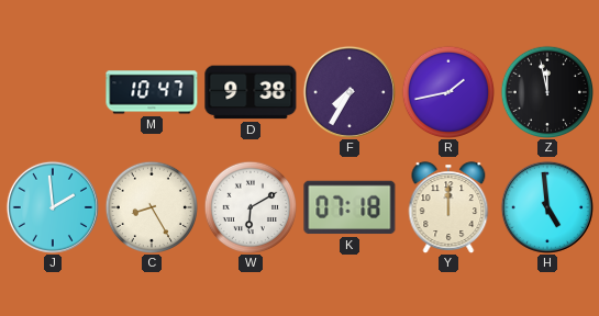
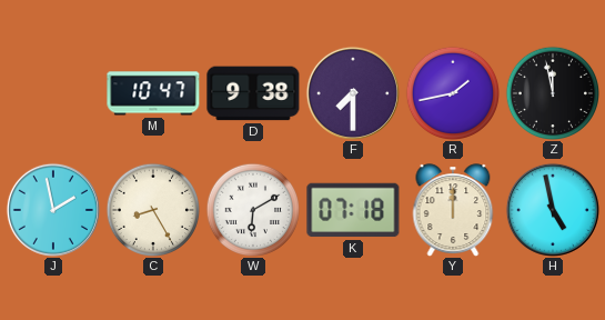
F: 7:35 -> 7:30
J: 1:59 -> 1:58
H: 4:59 -> 4:58
